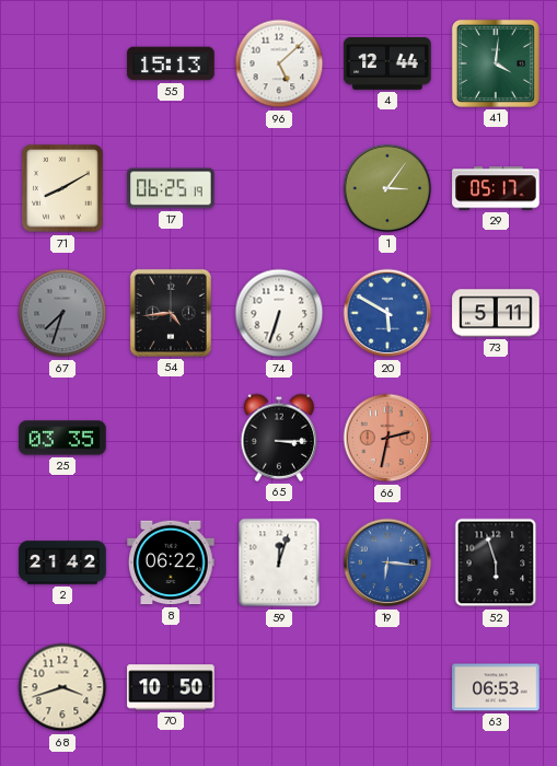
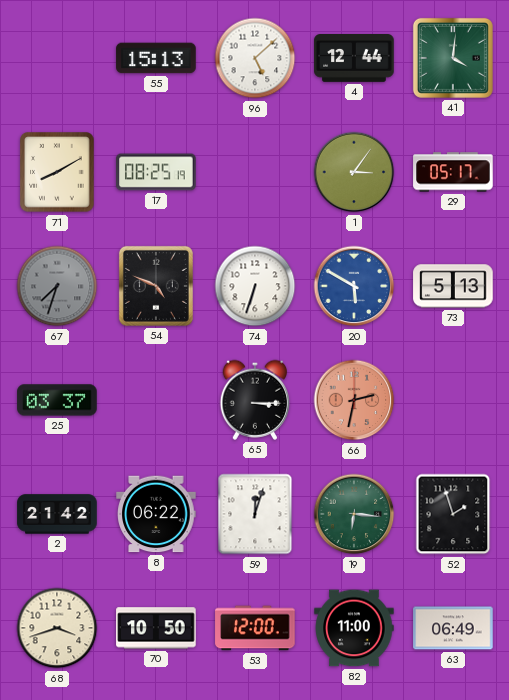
17: 06:25 -> 08:25
54: 4:44 -> 4:49
73: 5:11 -> 5:13
25: 03:35 -> 03:37
19 dial: blue -> green
52: 5:57 -> 1:57
53: none -> 12:00
82: none -> 11:00
63: 06:53 -> 06:49
